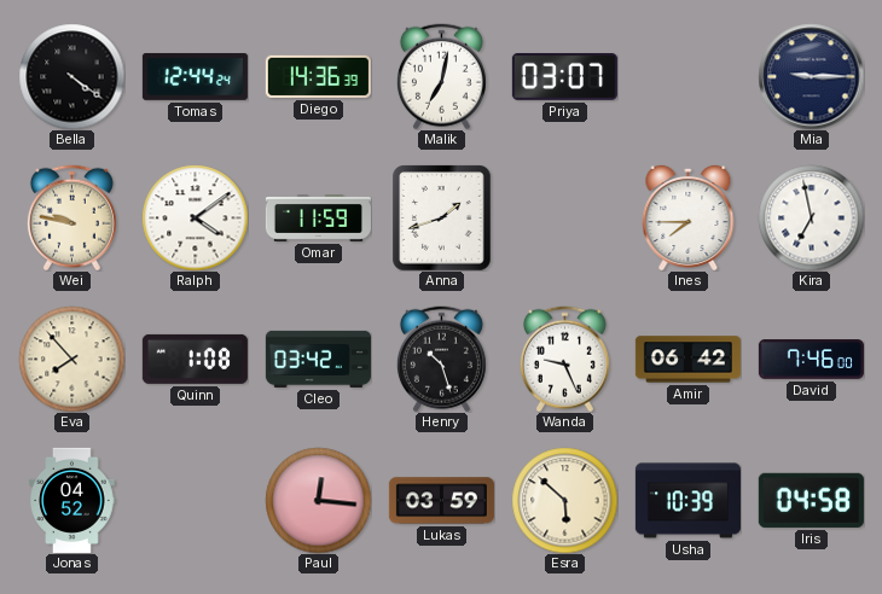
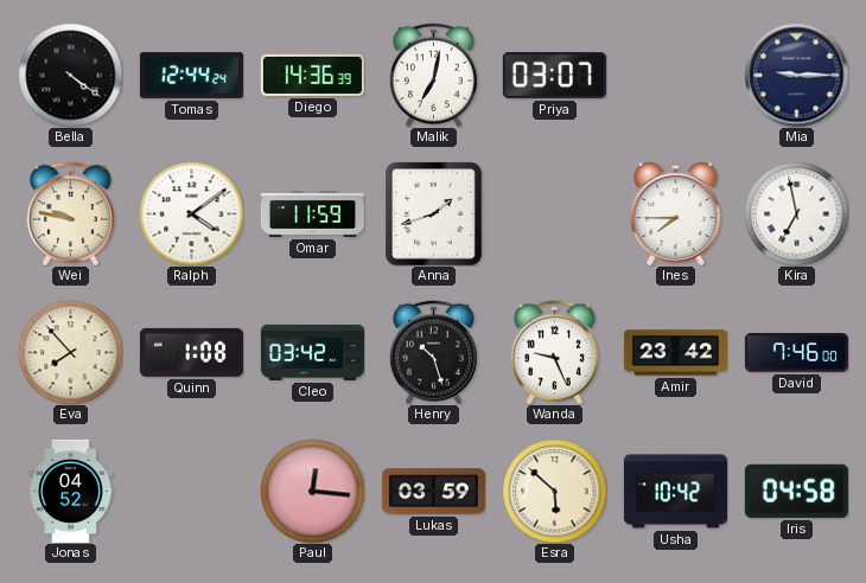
Amir: 06:42 -> 23:42
Usha: 10:39 -> 10:42
